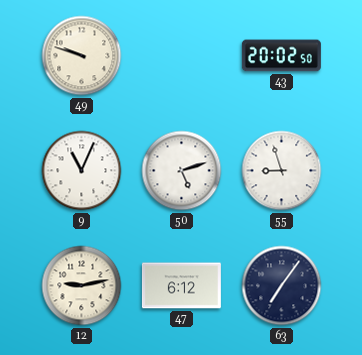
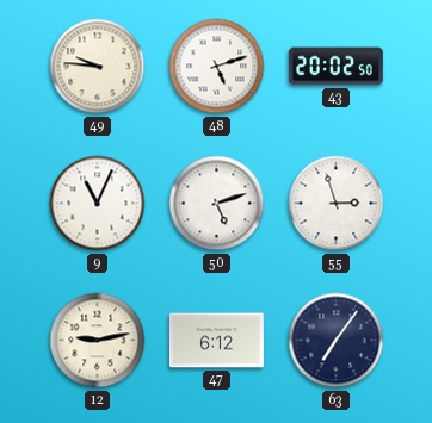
49: 9:48 -> 9:46
48: none -> 5:12
55: 8:57 -> 2:57
